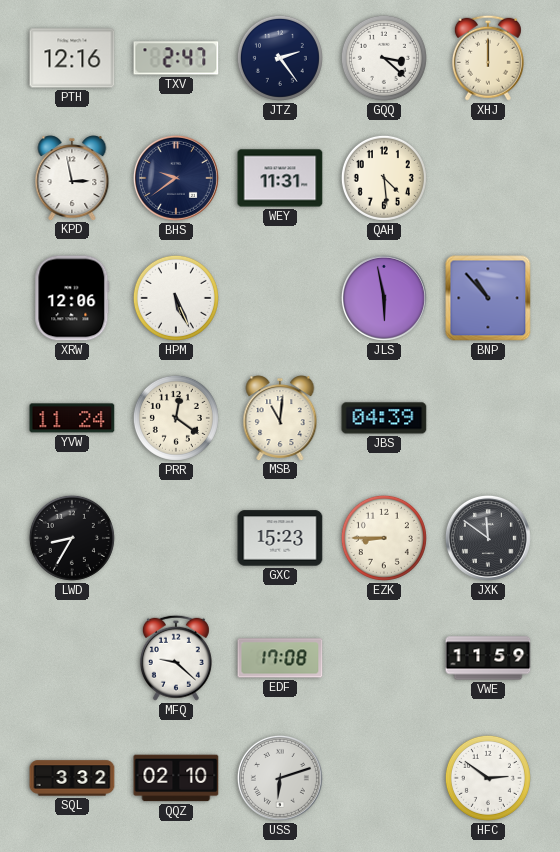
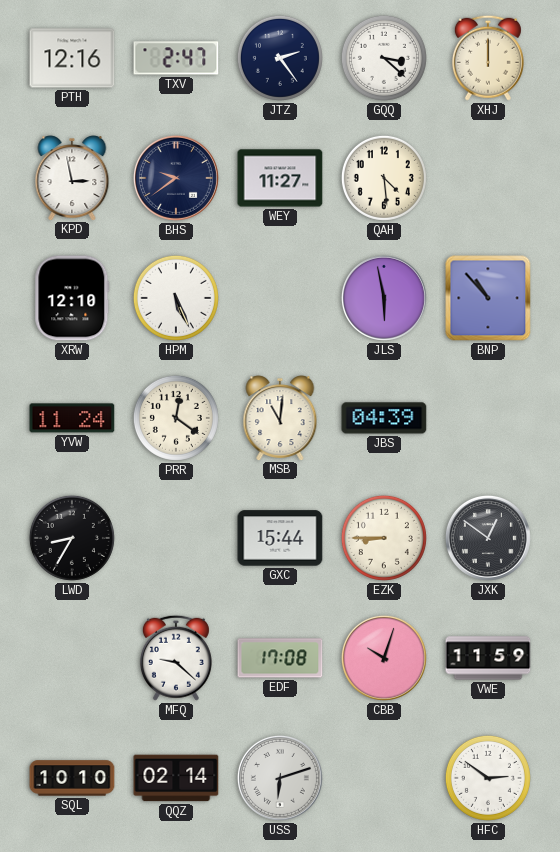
WEY: 11:31 -> 11:27
XRW: 12:06 -> 12:10
GXC: 15:23 -> 15:44
JXK: 11:51 -> 12:51
CBB: none -> 10:03
SQL: 3:32 -> 10:10
QQZ: 02:10 -> 02:14
